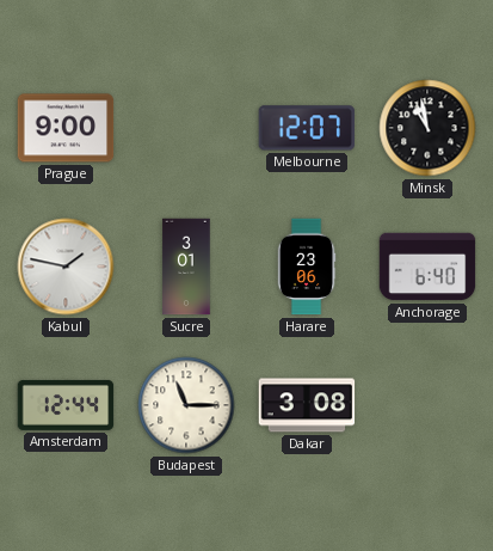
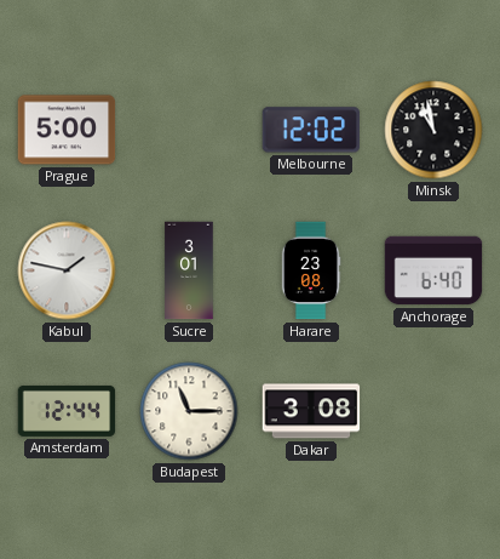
Prague: 9:00 -> 5:00
Melbourne: 12:07 -> 12:02
Harare: 23:06 -> 23:08
